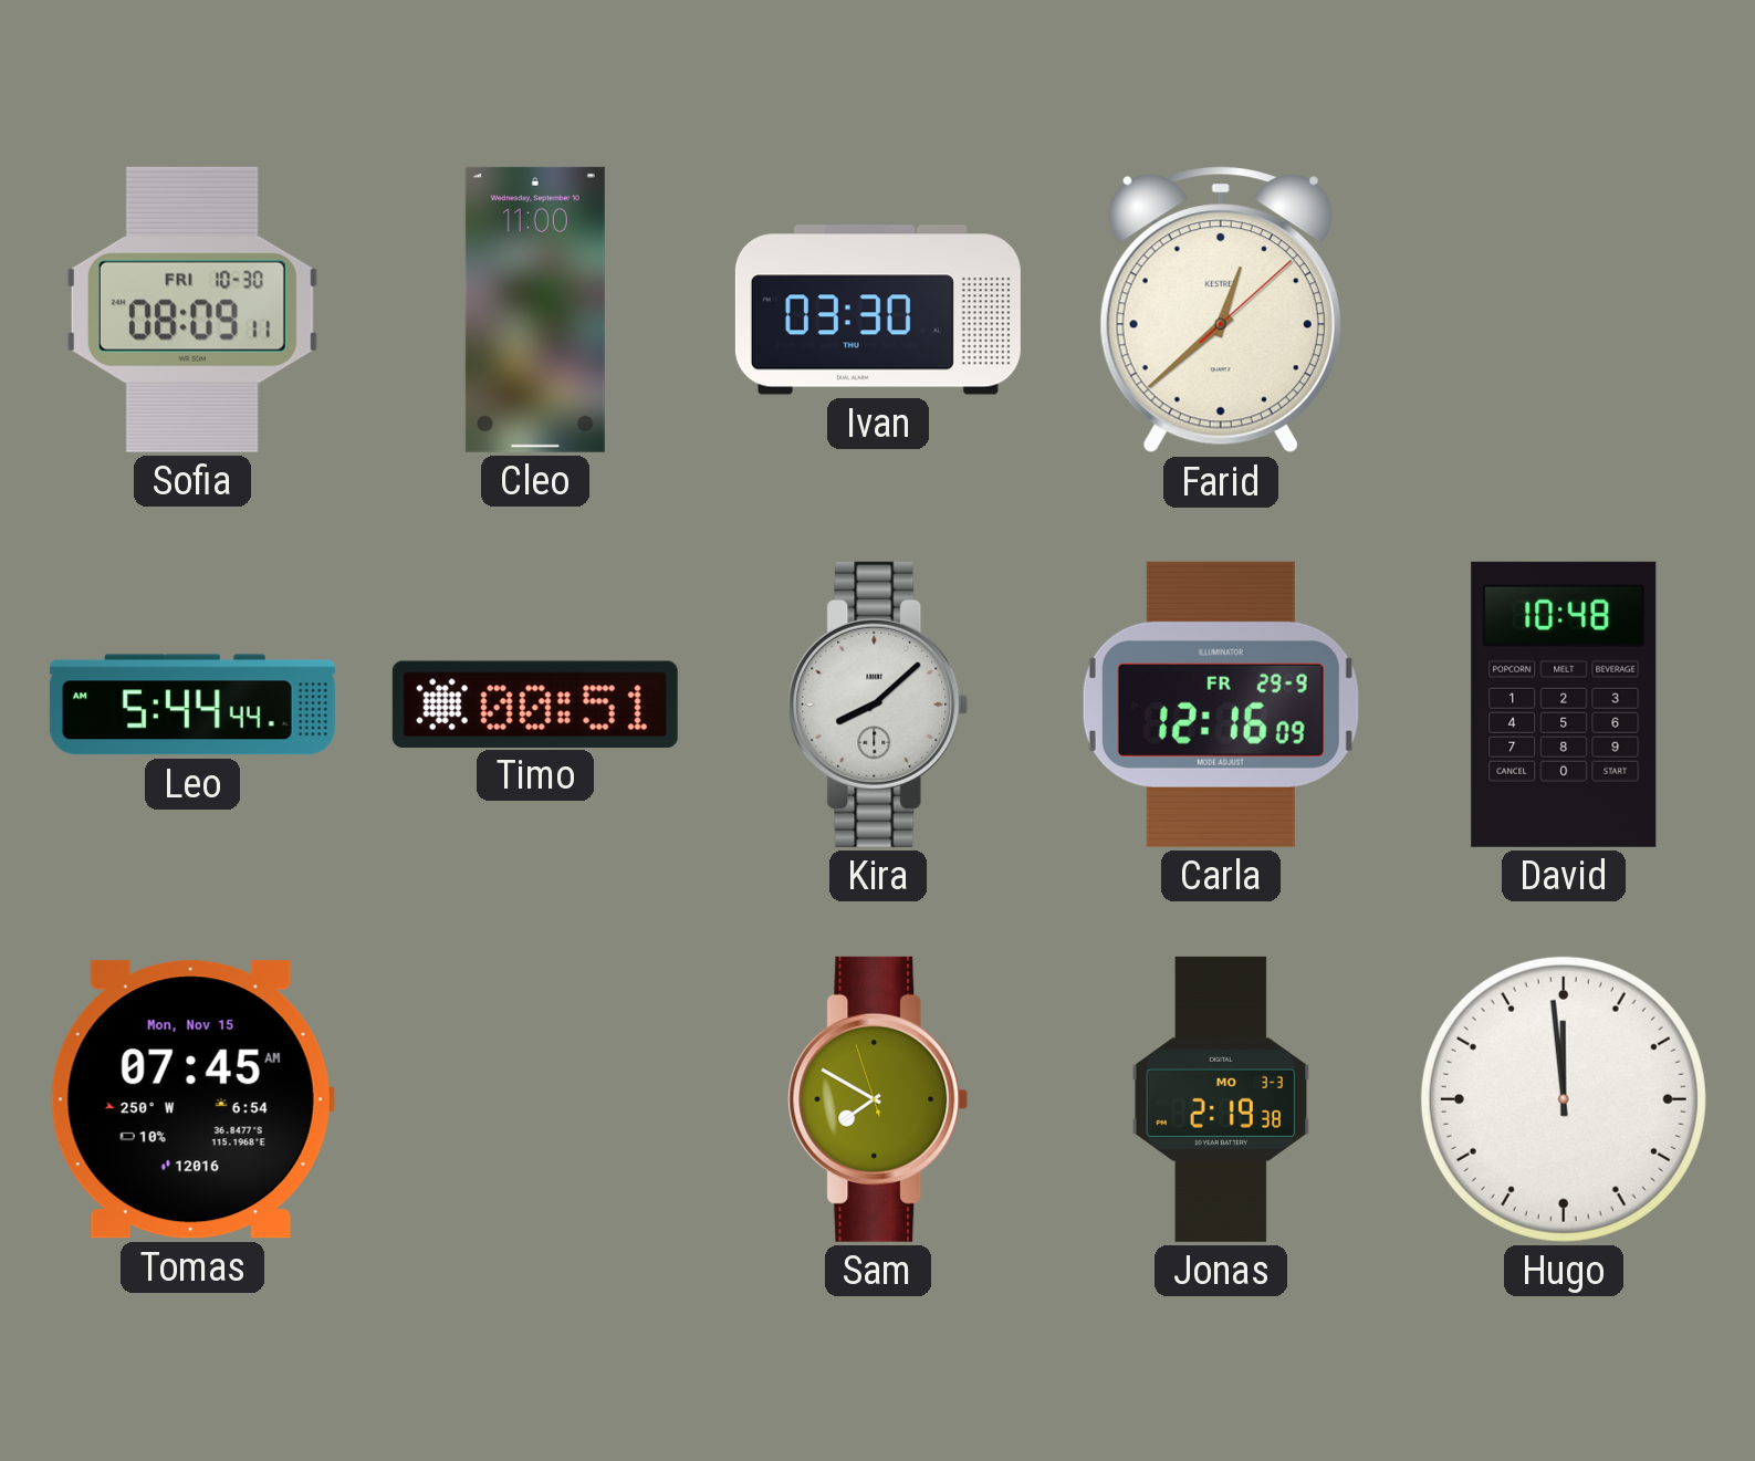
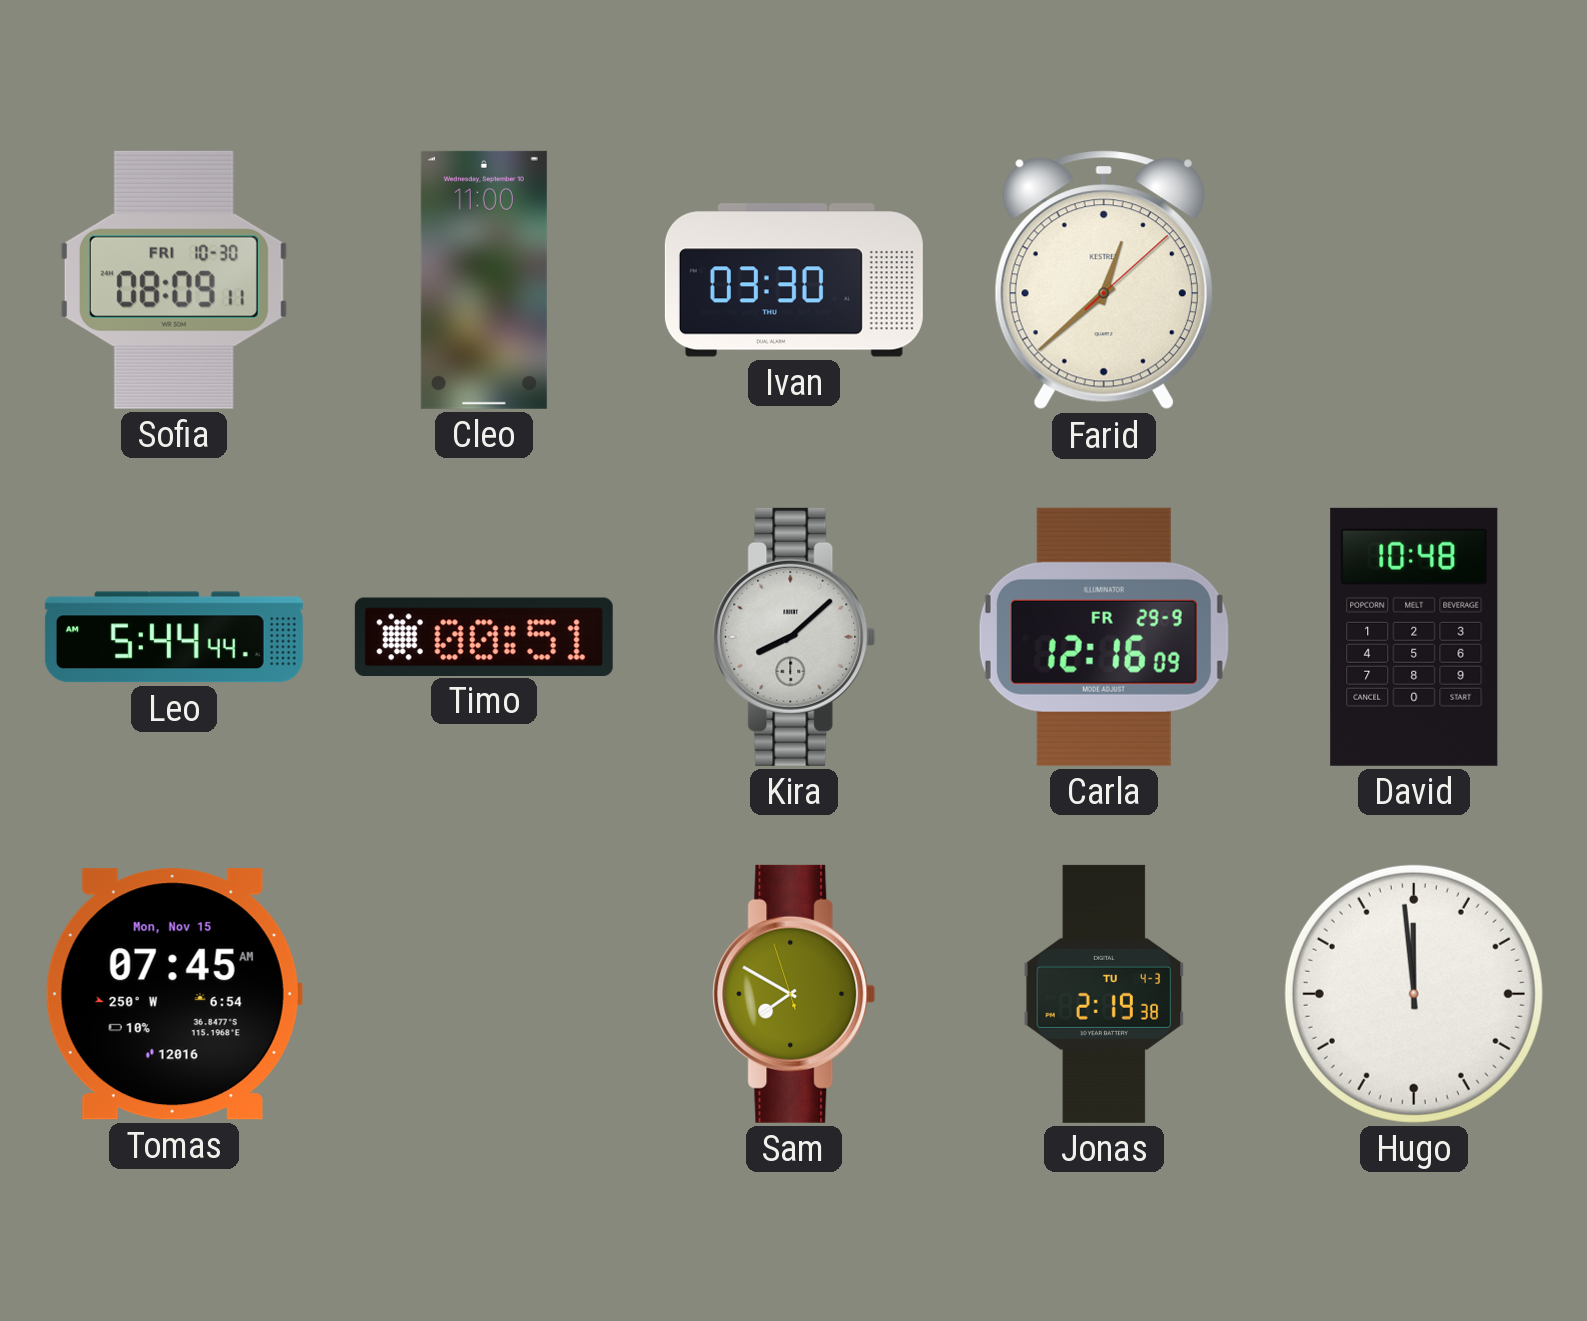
Jonas date: MO 3-3 -> TU 4-3
